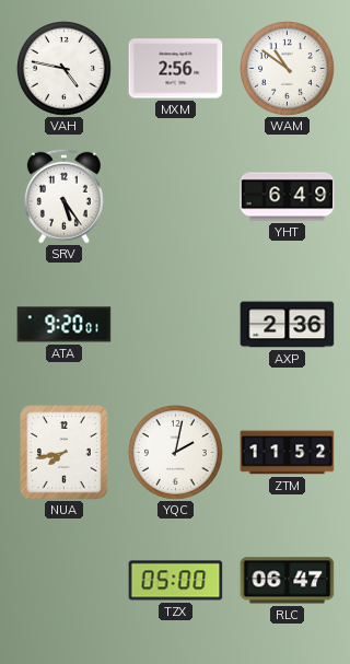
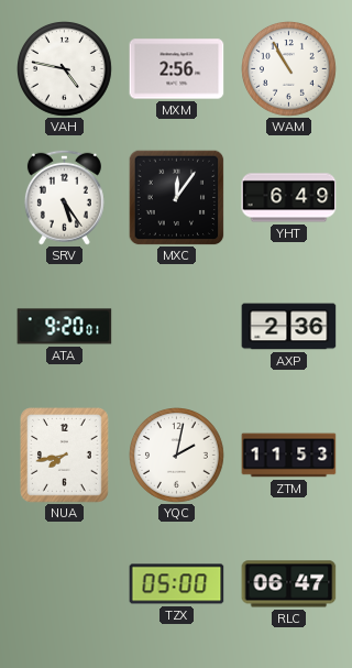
WAM: 10:51 -> 10:55
MXC: none -> 12:06
ZTM: 11:52 -> 11:53
